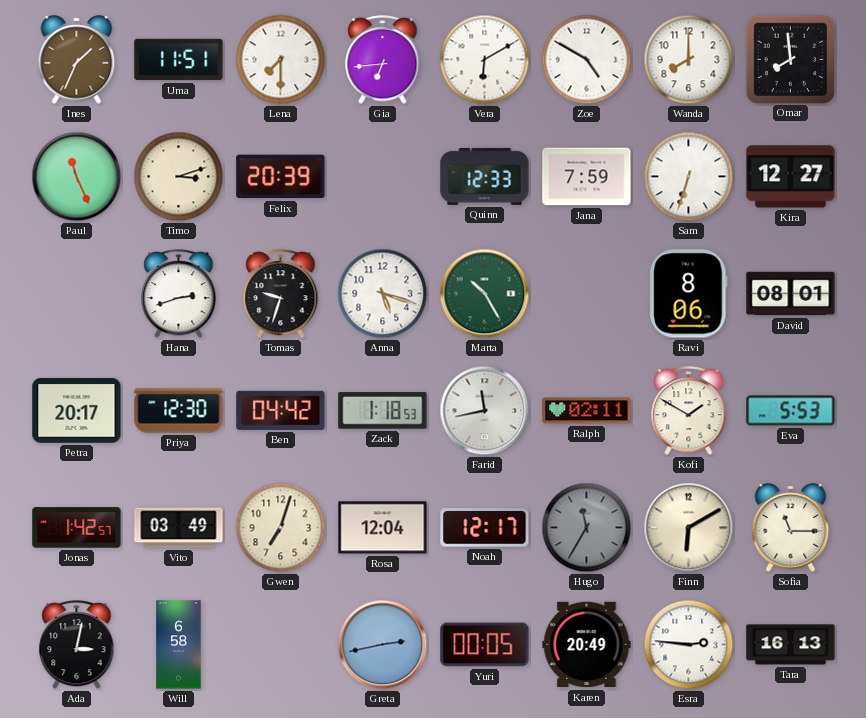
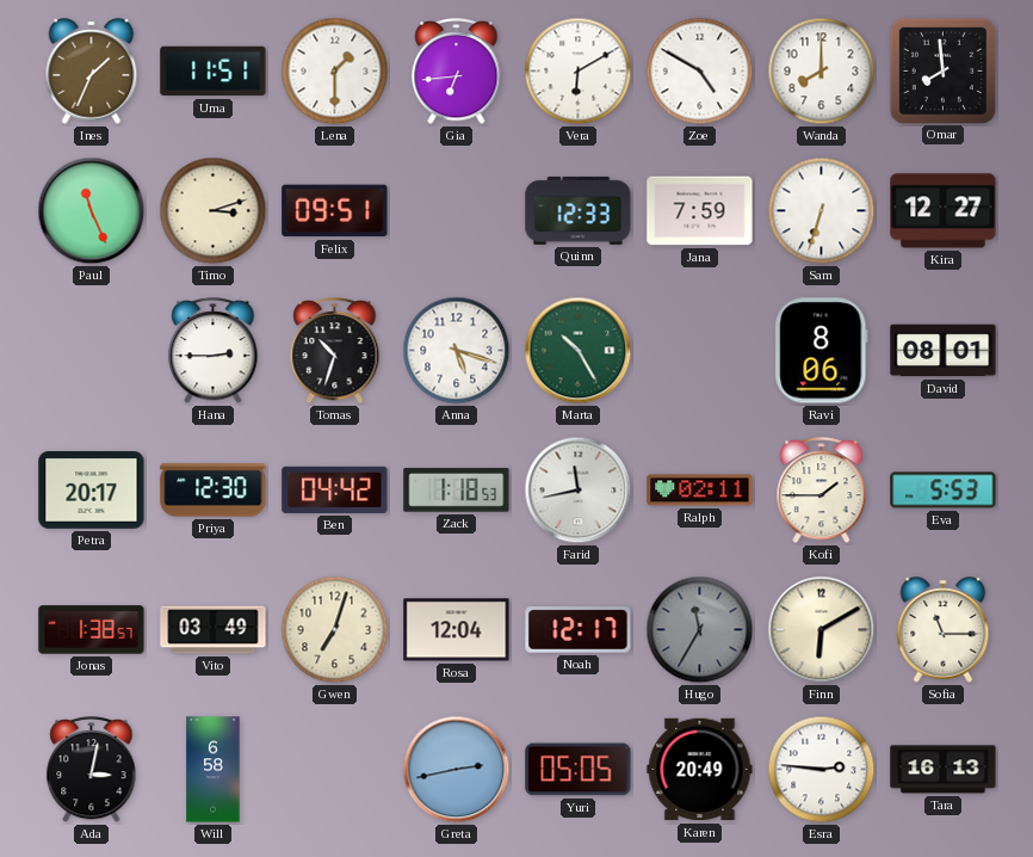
Lena: 7:30 -> 1:30
Felix: 20:39 -> 09:51
Hana: 2:42 -> 2:45
Tomas: 9:33 -> 10:33
Kofi: 1:50 -> 1:45
Jonas: 1:42 -> 1:38
Yuri: 00:05 -> 05:05
